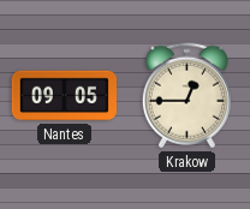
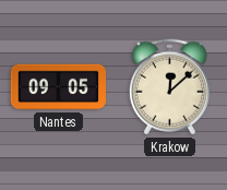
Krakow: 12:45 -> 12:08
